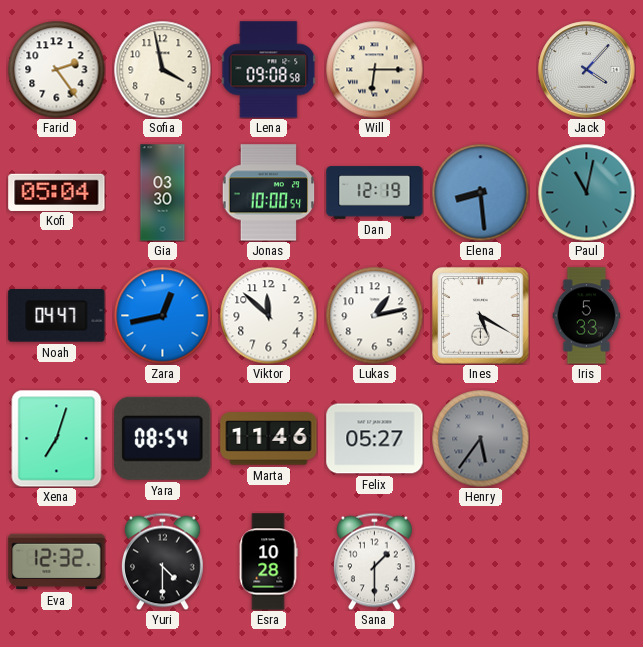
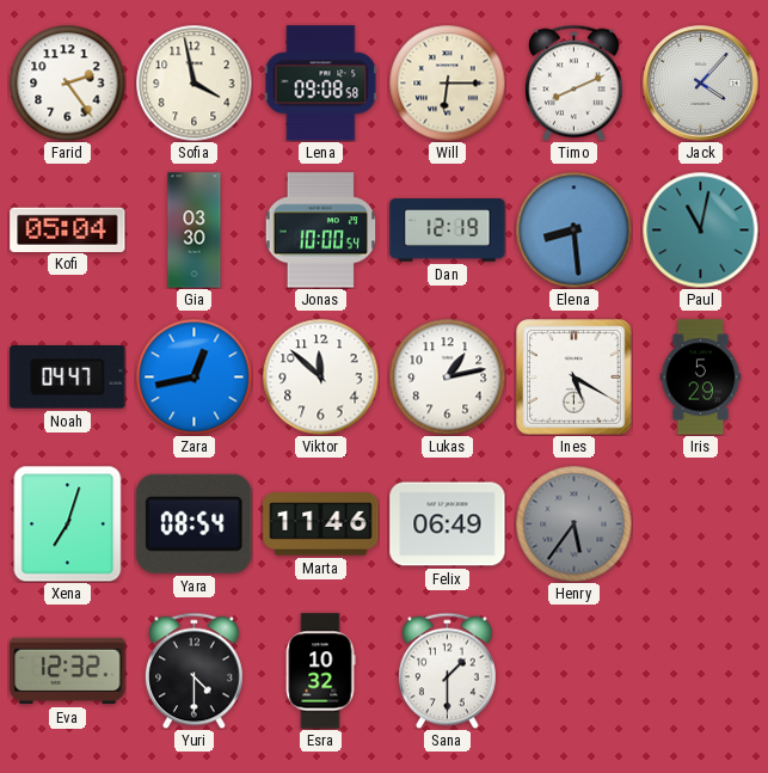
Timo: none -> 8:11
Iris: 5:33 -> 5:29
Felix: 05:27 -> 06:49
Esra: 10:28 -> 10:32
